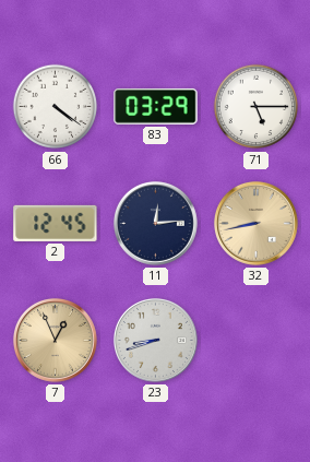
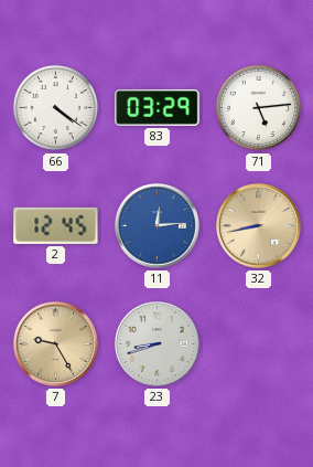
71: 5:15 -> 5:14
11 dial: navy -> blue
7: 12:56 -> 9:25
